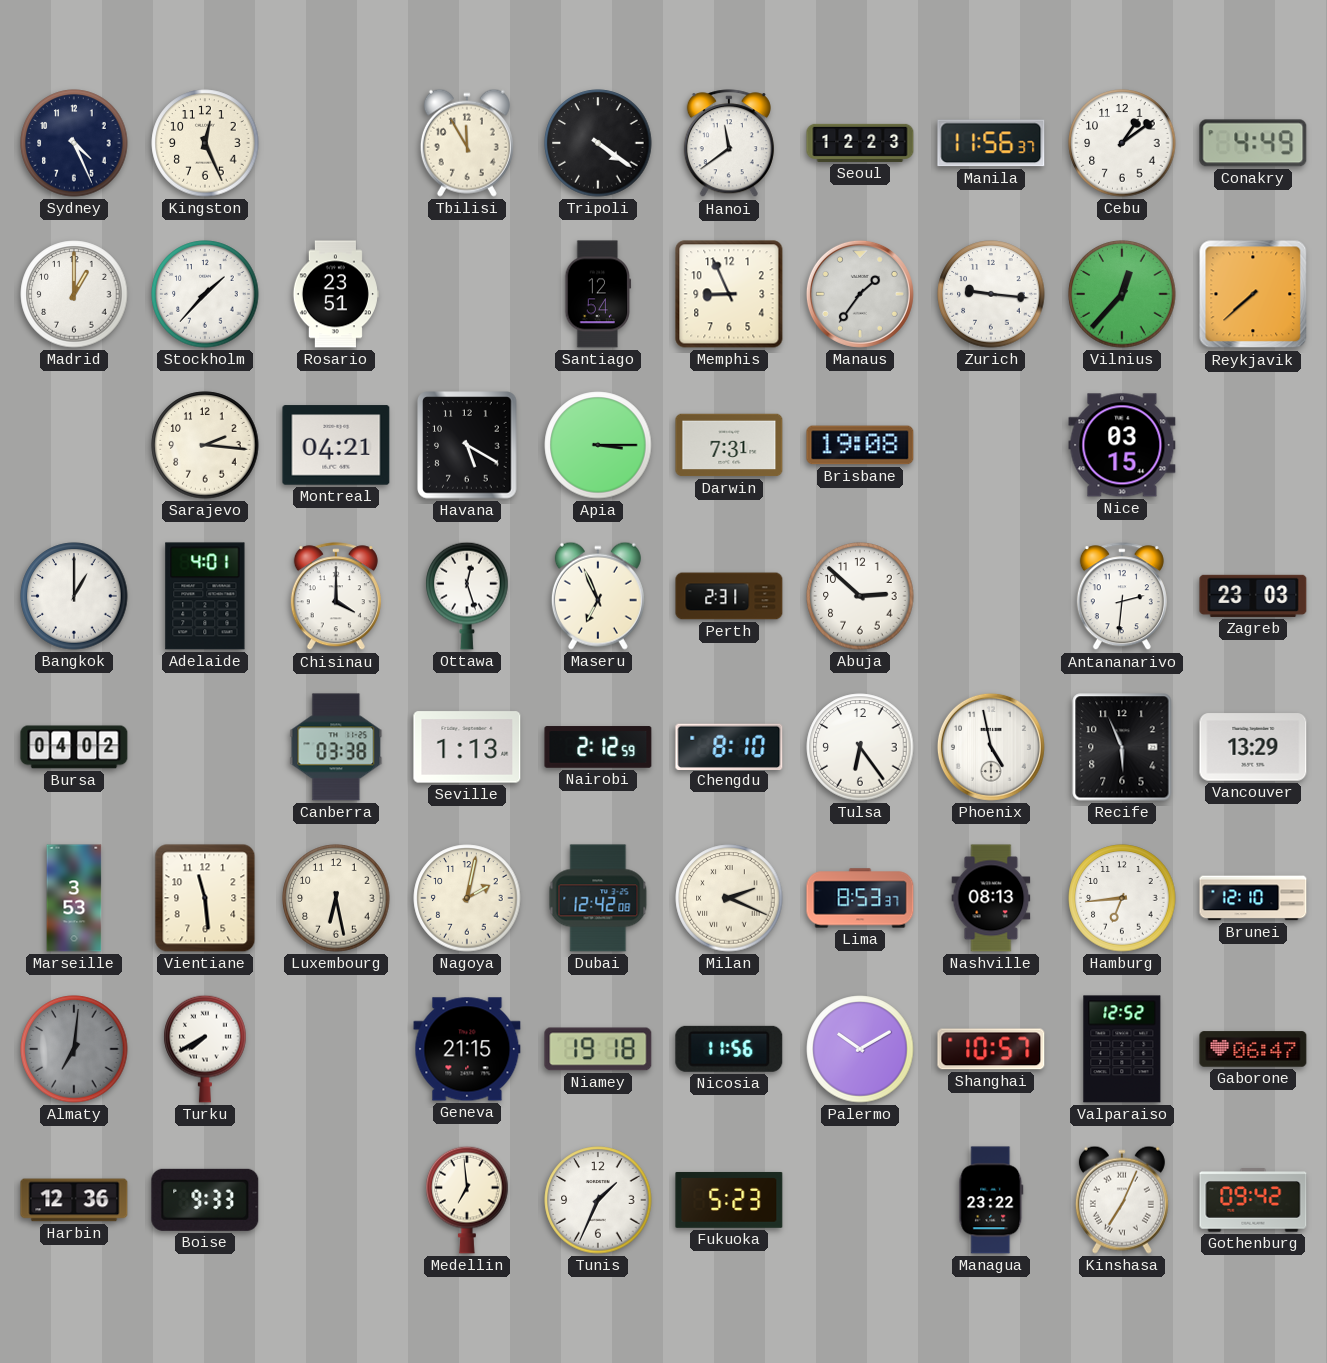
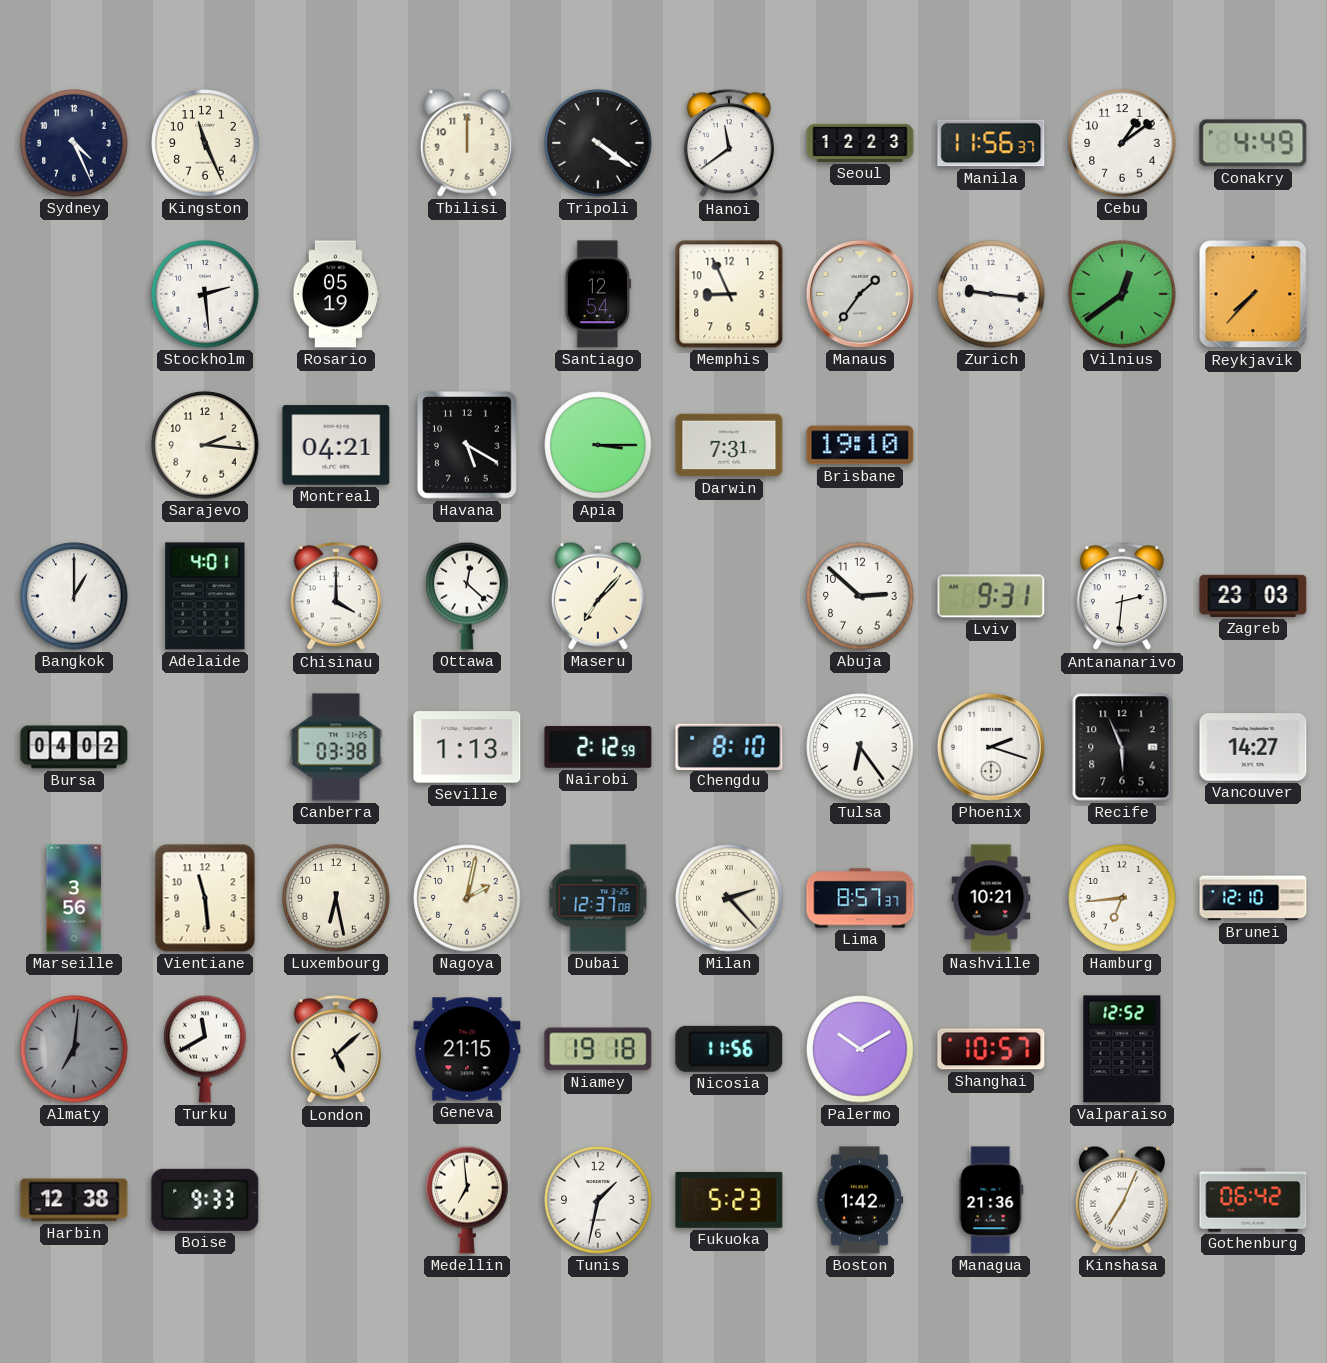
Kingston: 12:26 -> 11:26
Tbilisi: 11:55 -> 12:00
Madrid: 1:00 -> none
Stockholm: 1:37 -> 2:29
Rosario: 23:51 -> 05:19
Vilnius: 12:37 -> 12:39
Reykjavik: 7:38 -> 7:37
Brisbane: 19:08 -> 19:10
Nice: 03:15 -> none
Ottawa: 12:27 -> 12:22
Maseru: 6:56 -> 7:07
Perth: 2:31 -> none
Lviv: none -> 9:31
Phoenix: 4:58 -> 2:18
Vancouver: 13:29 -> 14:27
Marseille: 3:53 -> 3:56
Dubai: 12:42 -> 12:37
Milan: 2:19 -> 2:23
Lima: 8:53 -> 8:57
Nashville: 08:13 -> 10:21
Turku: 7:40 -> 11:40
London: none -> 5:08
Gaborone: 06:47 -> none
Harbin: 12:36 -> 12:38
Tunis: 1:34 -> 1:32
Boston: none -> 1:42
Managua: 23:22 -> 21:36
Gothenburg: 09:42 -> 06:42
